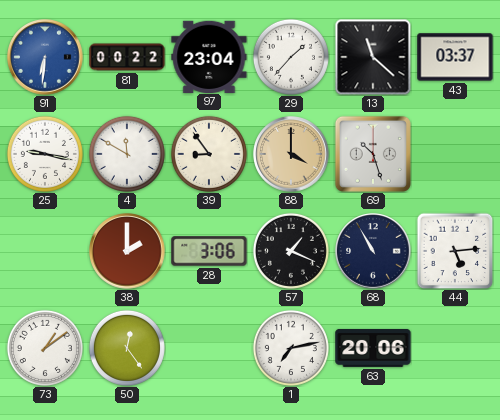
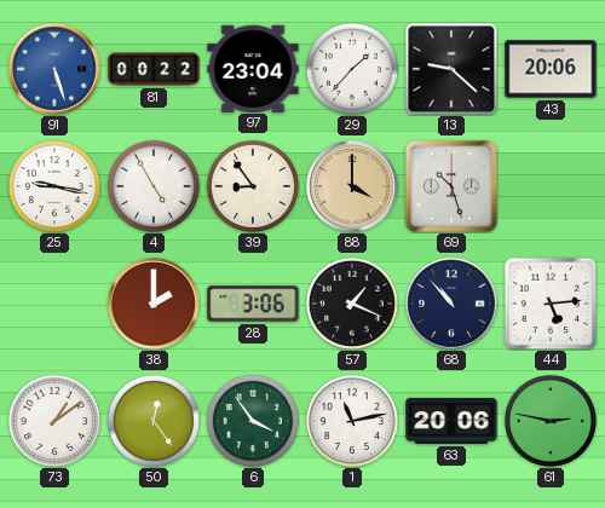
91: 6:31 -> 5:27
13: 11:22 -> 9:22
43: 03:37 -> 20:06
4: 11:50 -> 4:55
68: 10:55 -> 10:53
6: none -> 3:54
1: 7:13 -> 11:13
61: none -> 2:47
